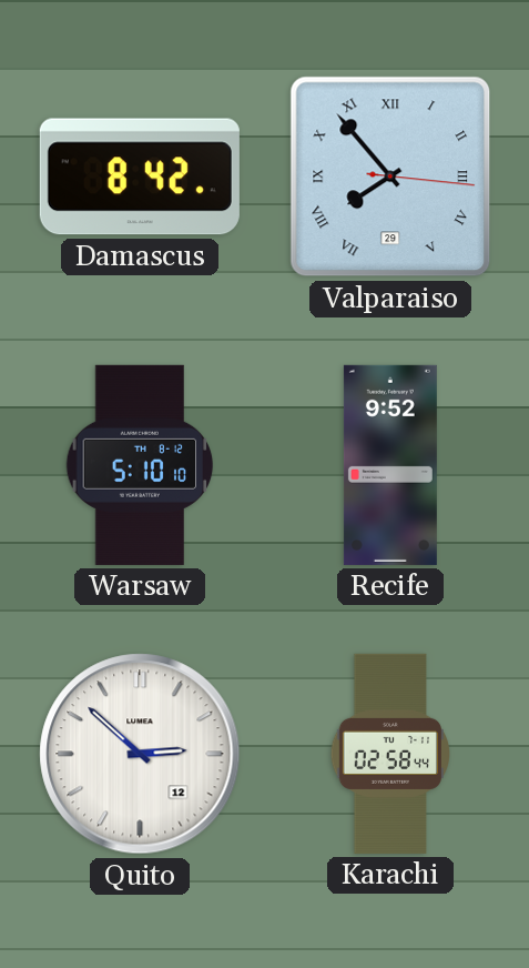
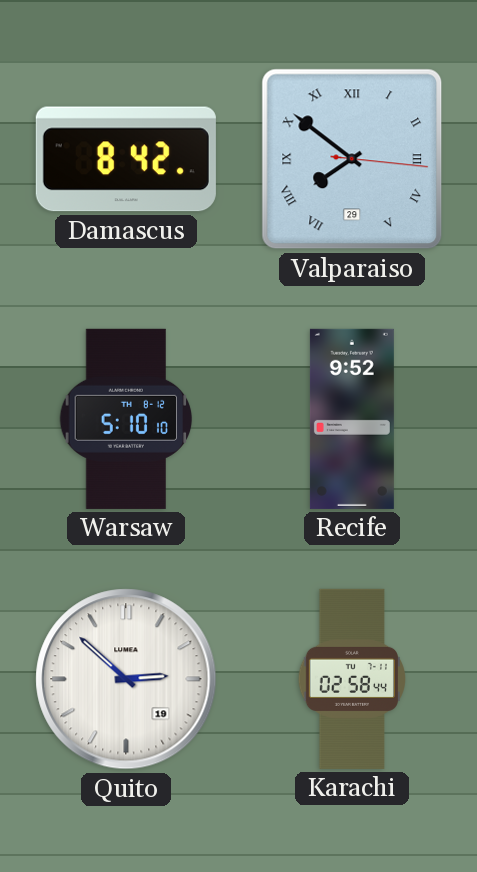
Valparaiso: 7:53 -> 7:51
Quito date: 12 -> 19
